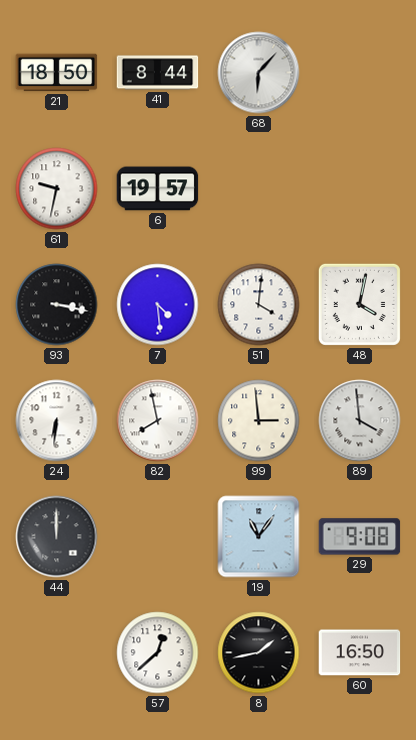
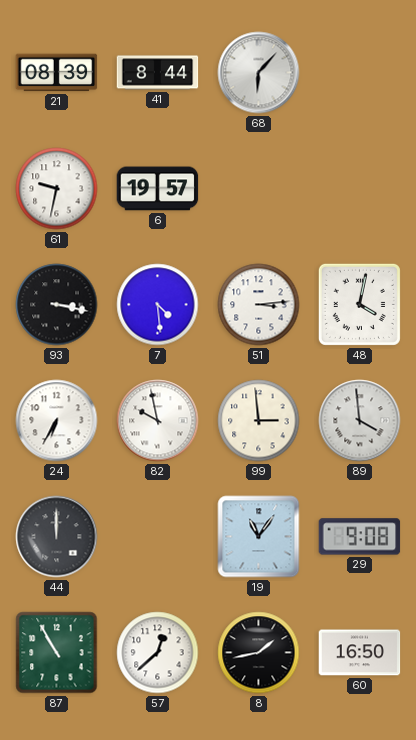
21: 18:50 -> 08:39
51: 4:01 -> 3:14
24: 6:31 -> 6:35
82: 7:58 -> 9:58
87: none -> 10:55
